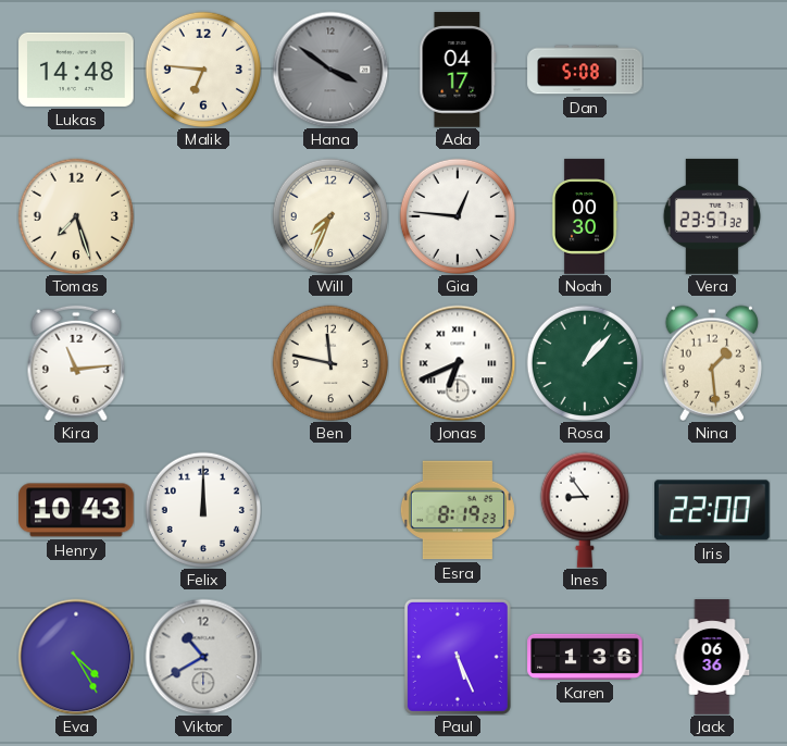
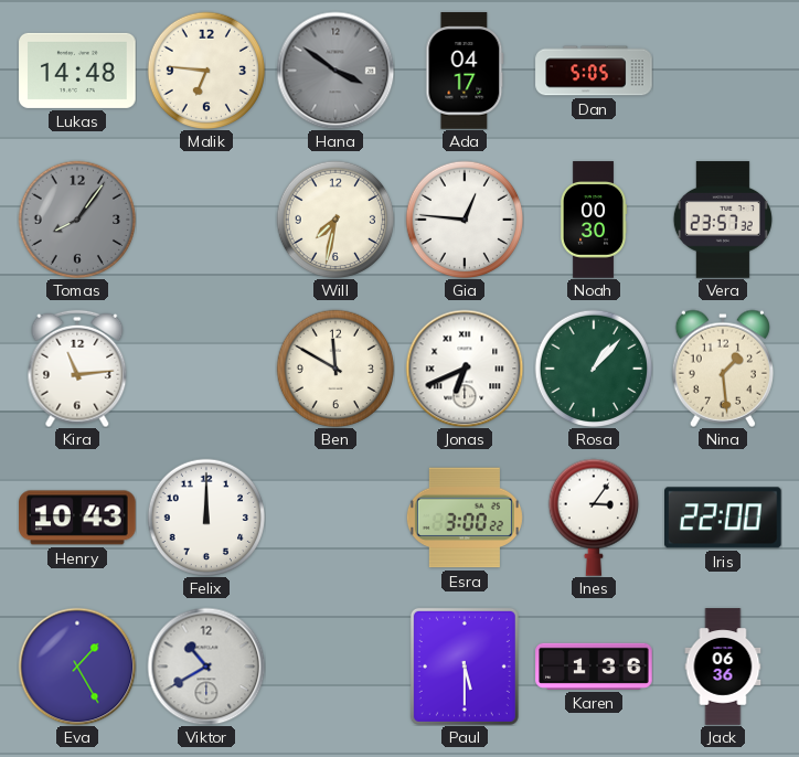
Dan: 5:08 -> 5:05
Tomas: 7:27 -> 8:06
Tomas dial: cream -> grey
Will: 7:34 -> 7:32
Ben: 11:47 -> 11:50
Esra: 8:19 -> 3:00
Ines: 8:54 -> 3:06
Eva: 4:25 -> 1:25
Paul: 5:26 -> 5:30
